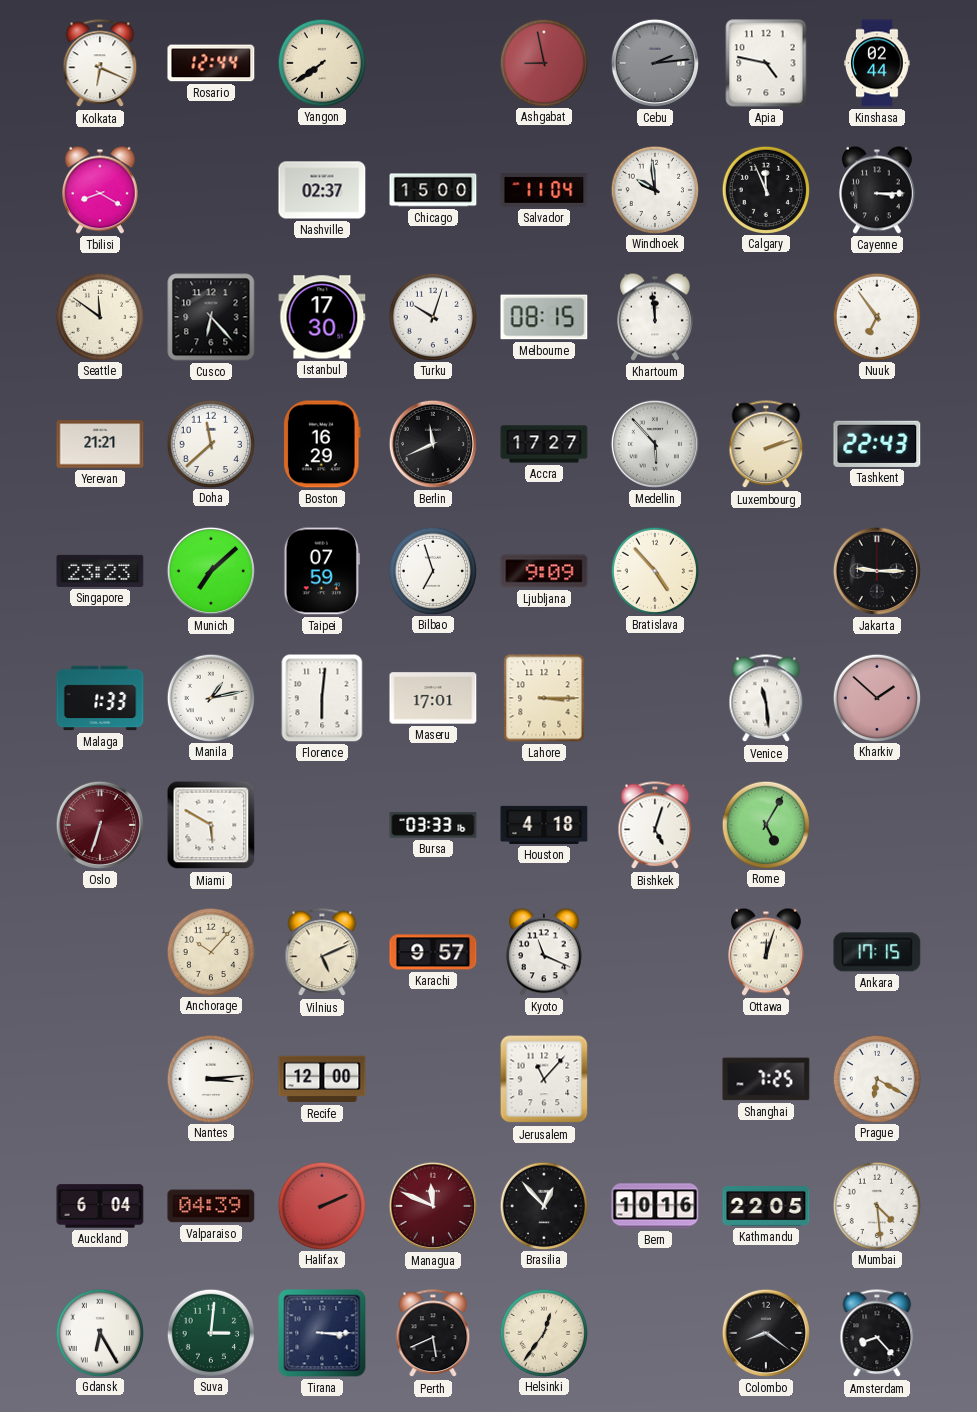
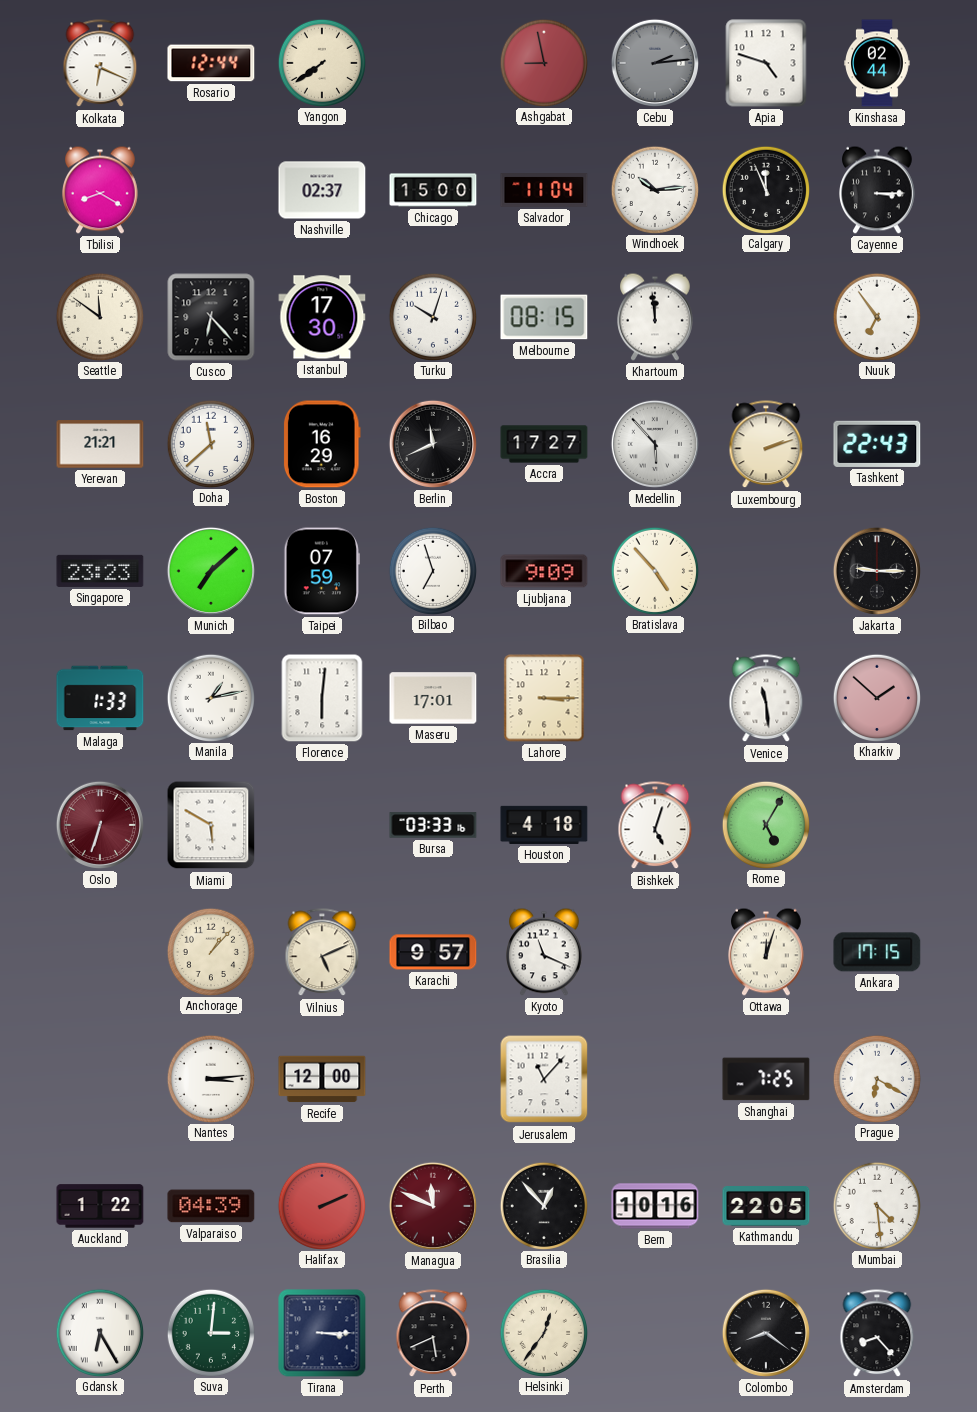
Apia: 4:47 -> 4:48
Windhoek: 9:59 -> 10:14
Anchorage: 10:07 -> 1:07
Auckland: 6:04 -> 1:22
